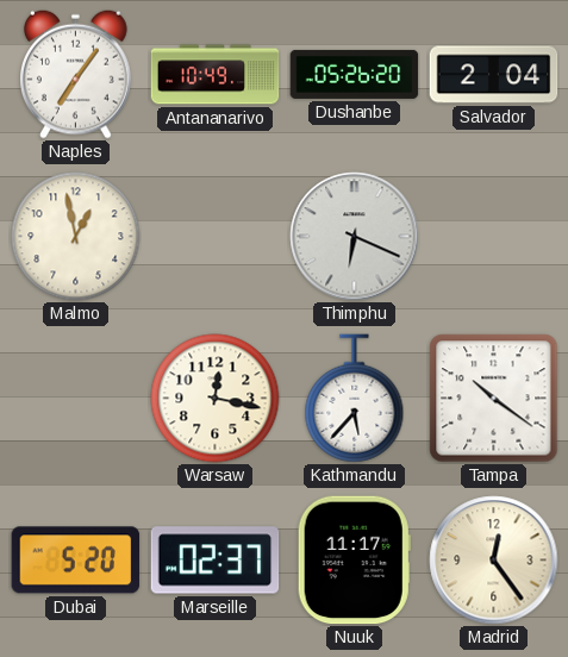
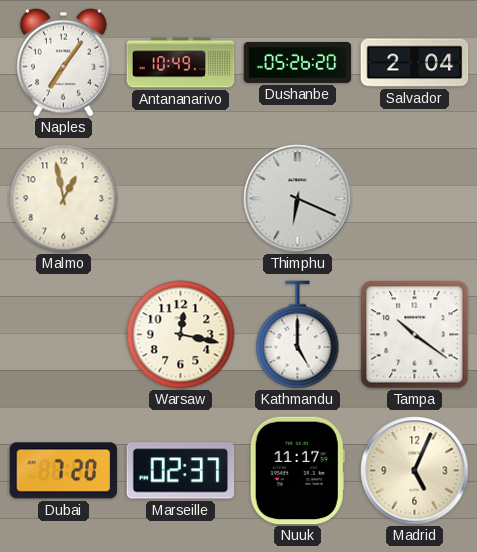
Kathmandu: 5:37 -> 5:00
Dubai: 5:20 -> 7:20
Madrid: 12:24 -> 5:04
